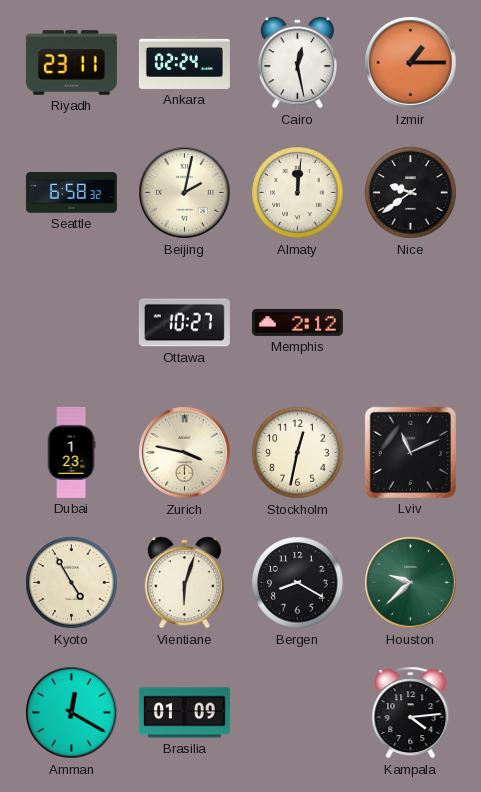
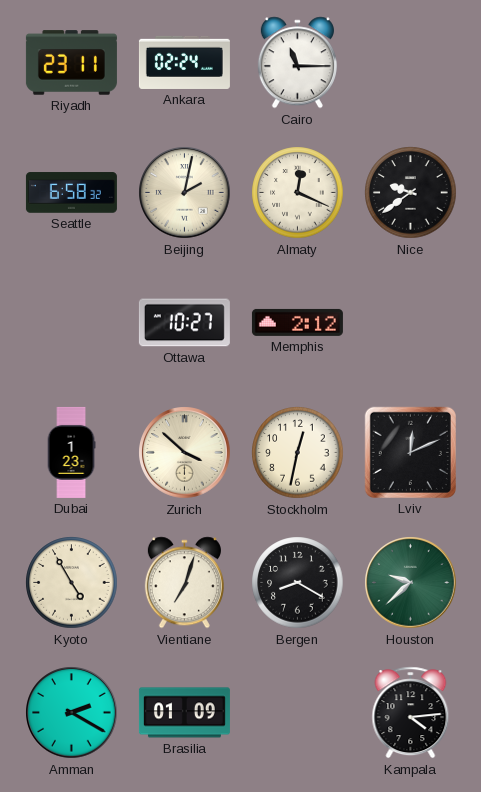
Cairo: 12:28 -> 11:15
Izmir: 1:15 -> none
Almaty: 12:01 -> 12:19
Zurich: 3:47 -> 3:52
Lviv: 11:11 -> 12:11
Vientiane: 6:03 -> 7:03
Amman: 12:20 -> 2:20
